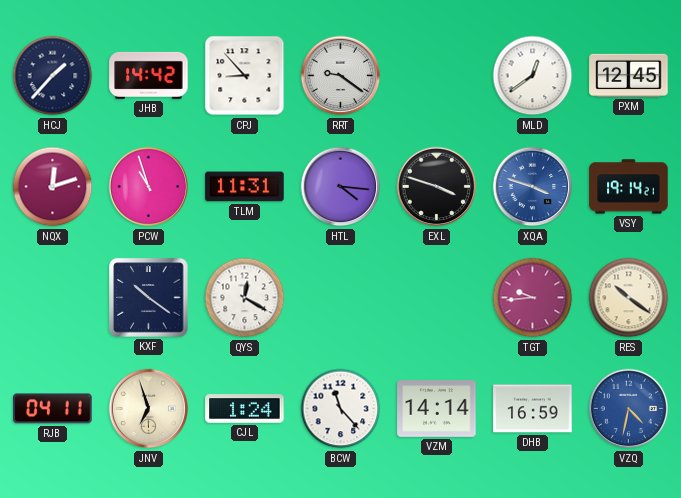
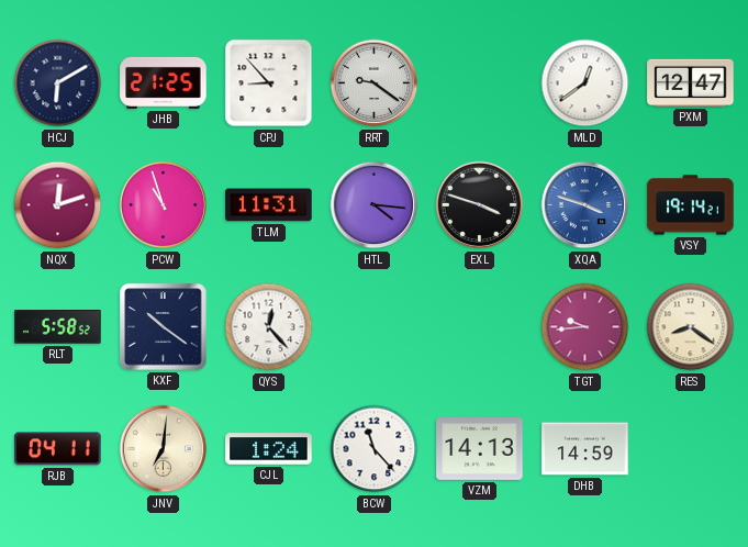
HCJ: 1:37 -> 6:10
JHB: 14:42 -> 21:25
PXM: 12:45 -> 12:47
RLT: none -> 5:58
QYS: 12:20 -> 12:23
RES: 10:21 -> 8:21
JNV: 6:57 -> 7:01
VZM: 14:14 -> 14:13
DHB: 16:59 -> 14:59
VZQ: 4:32 -> none
